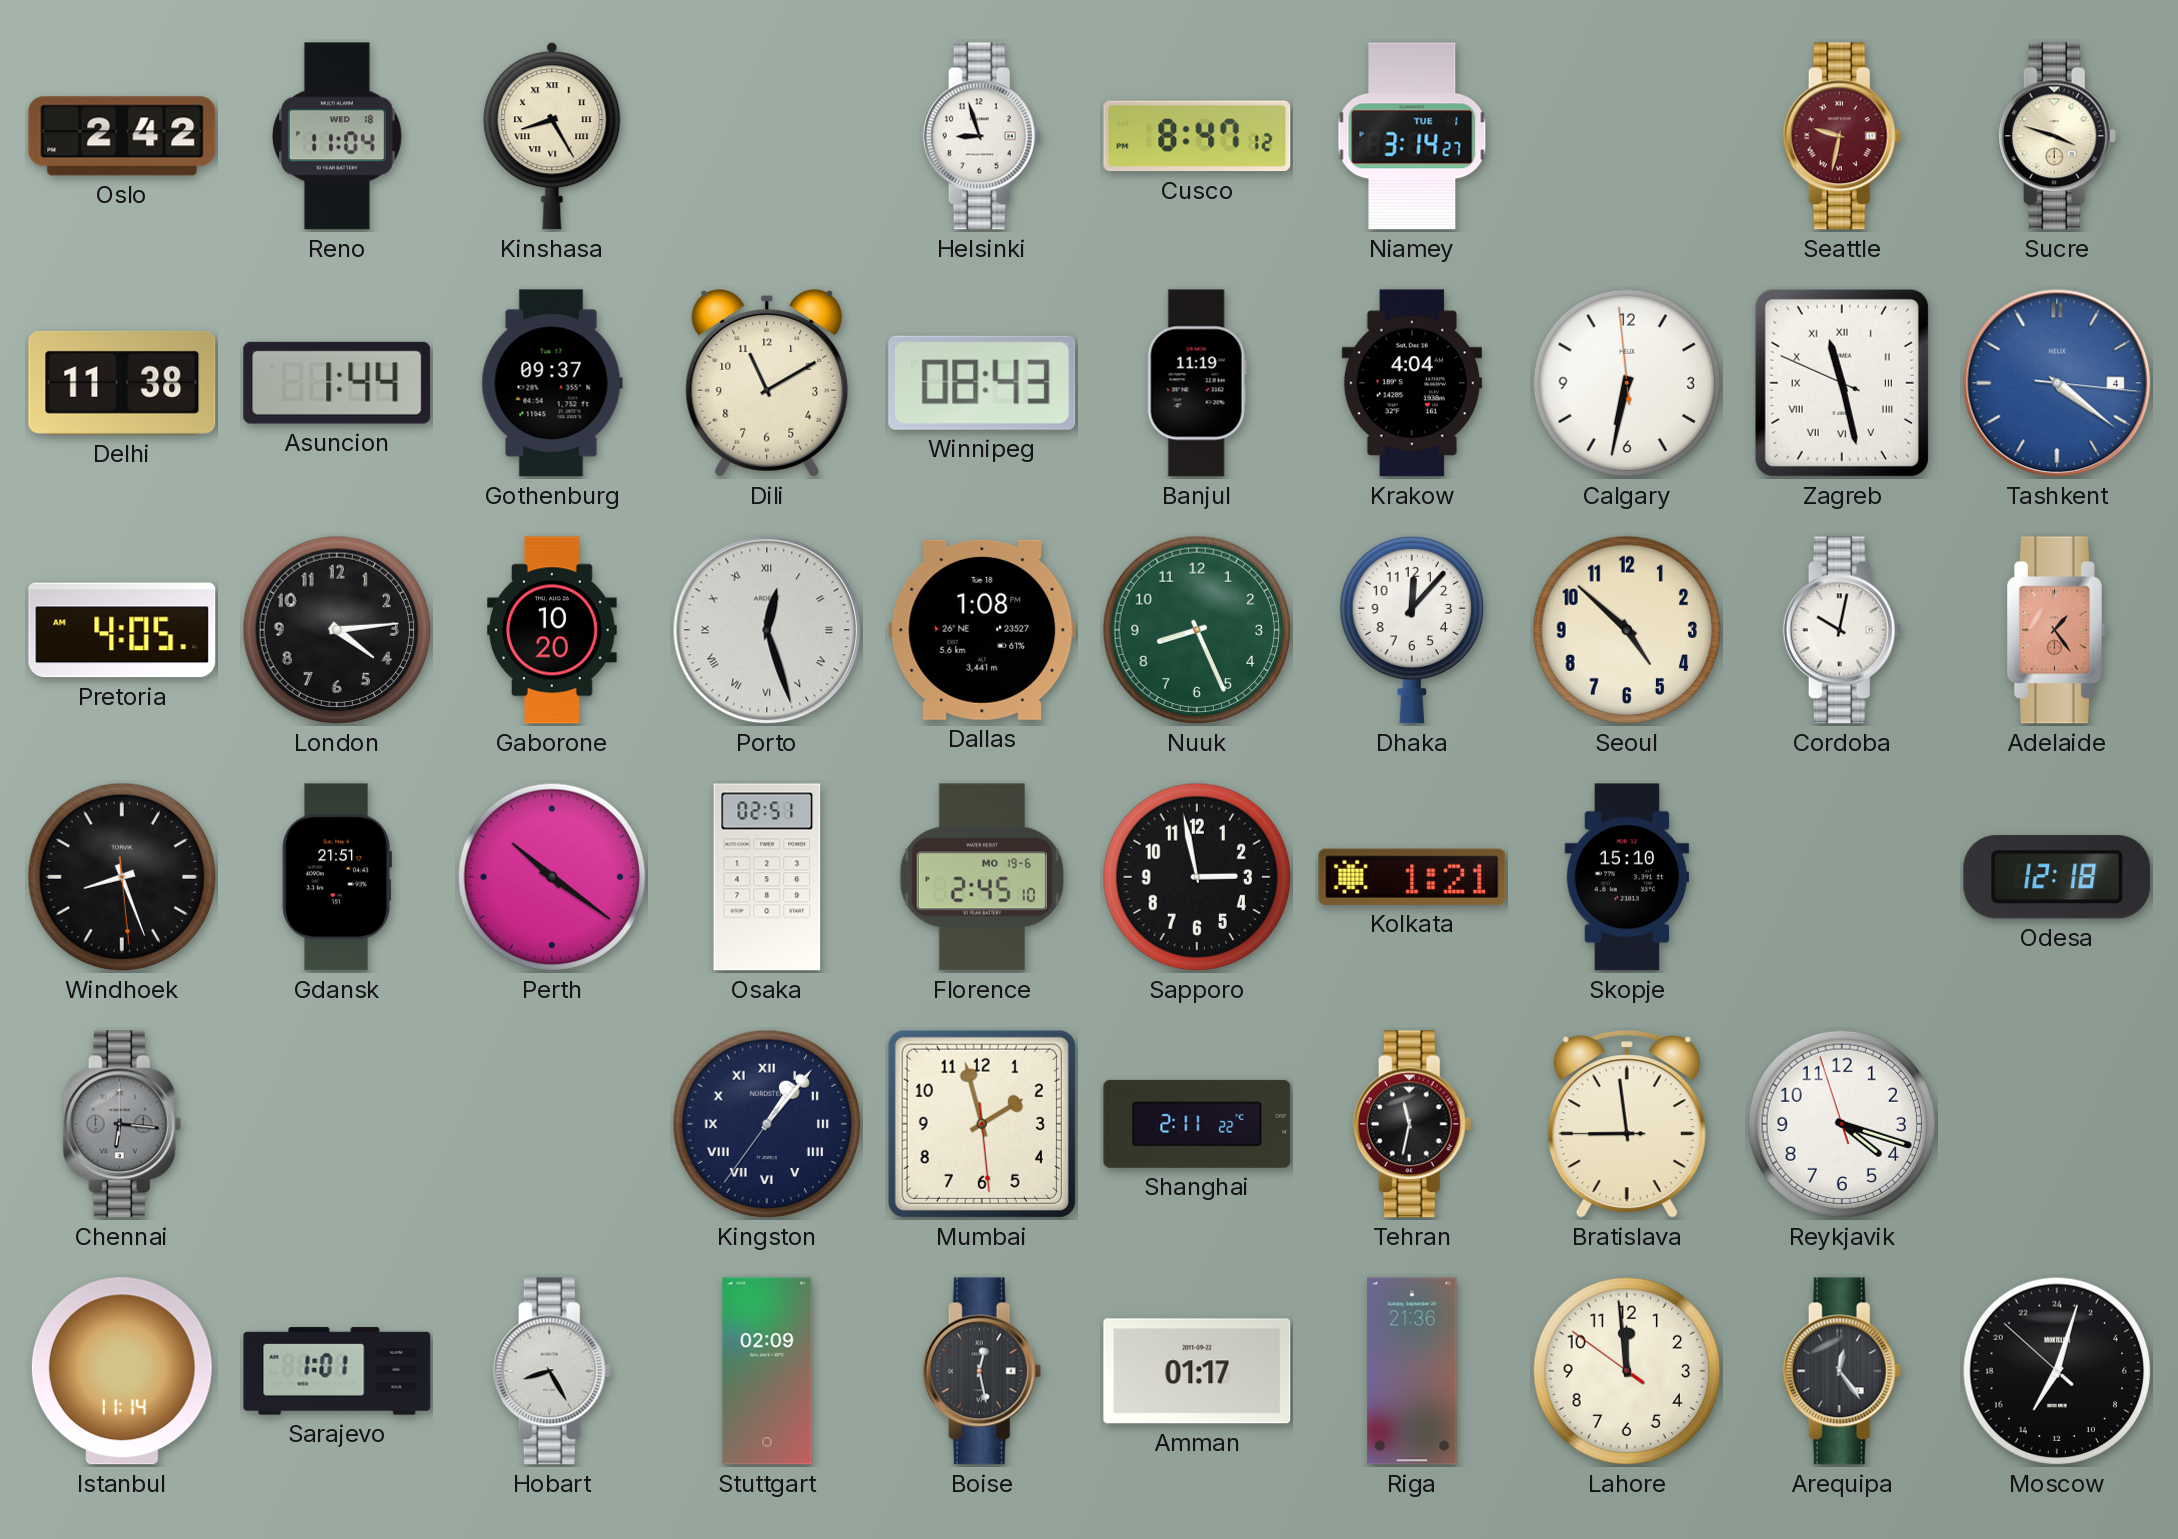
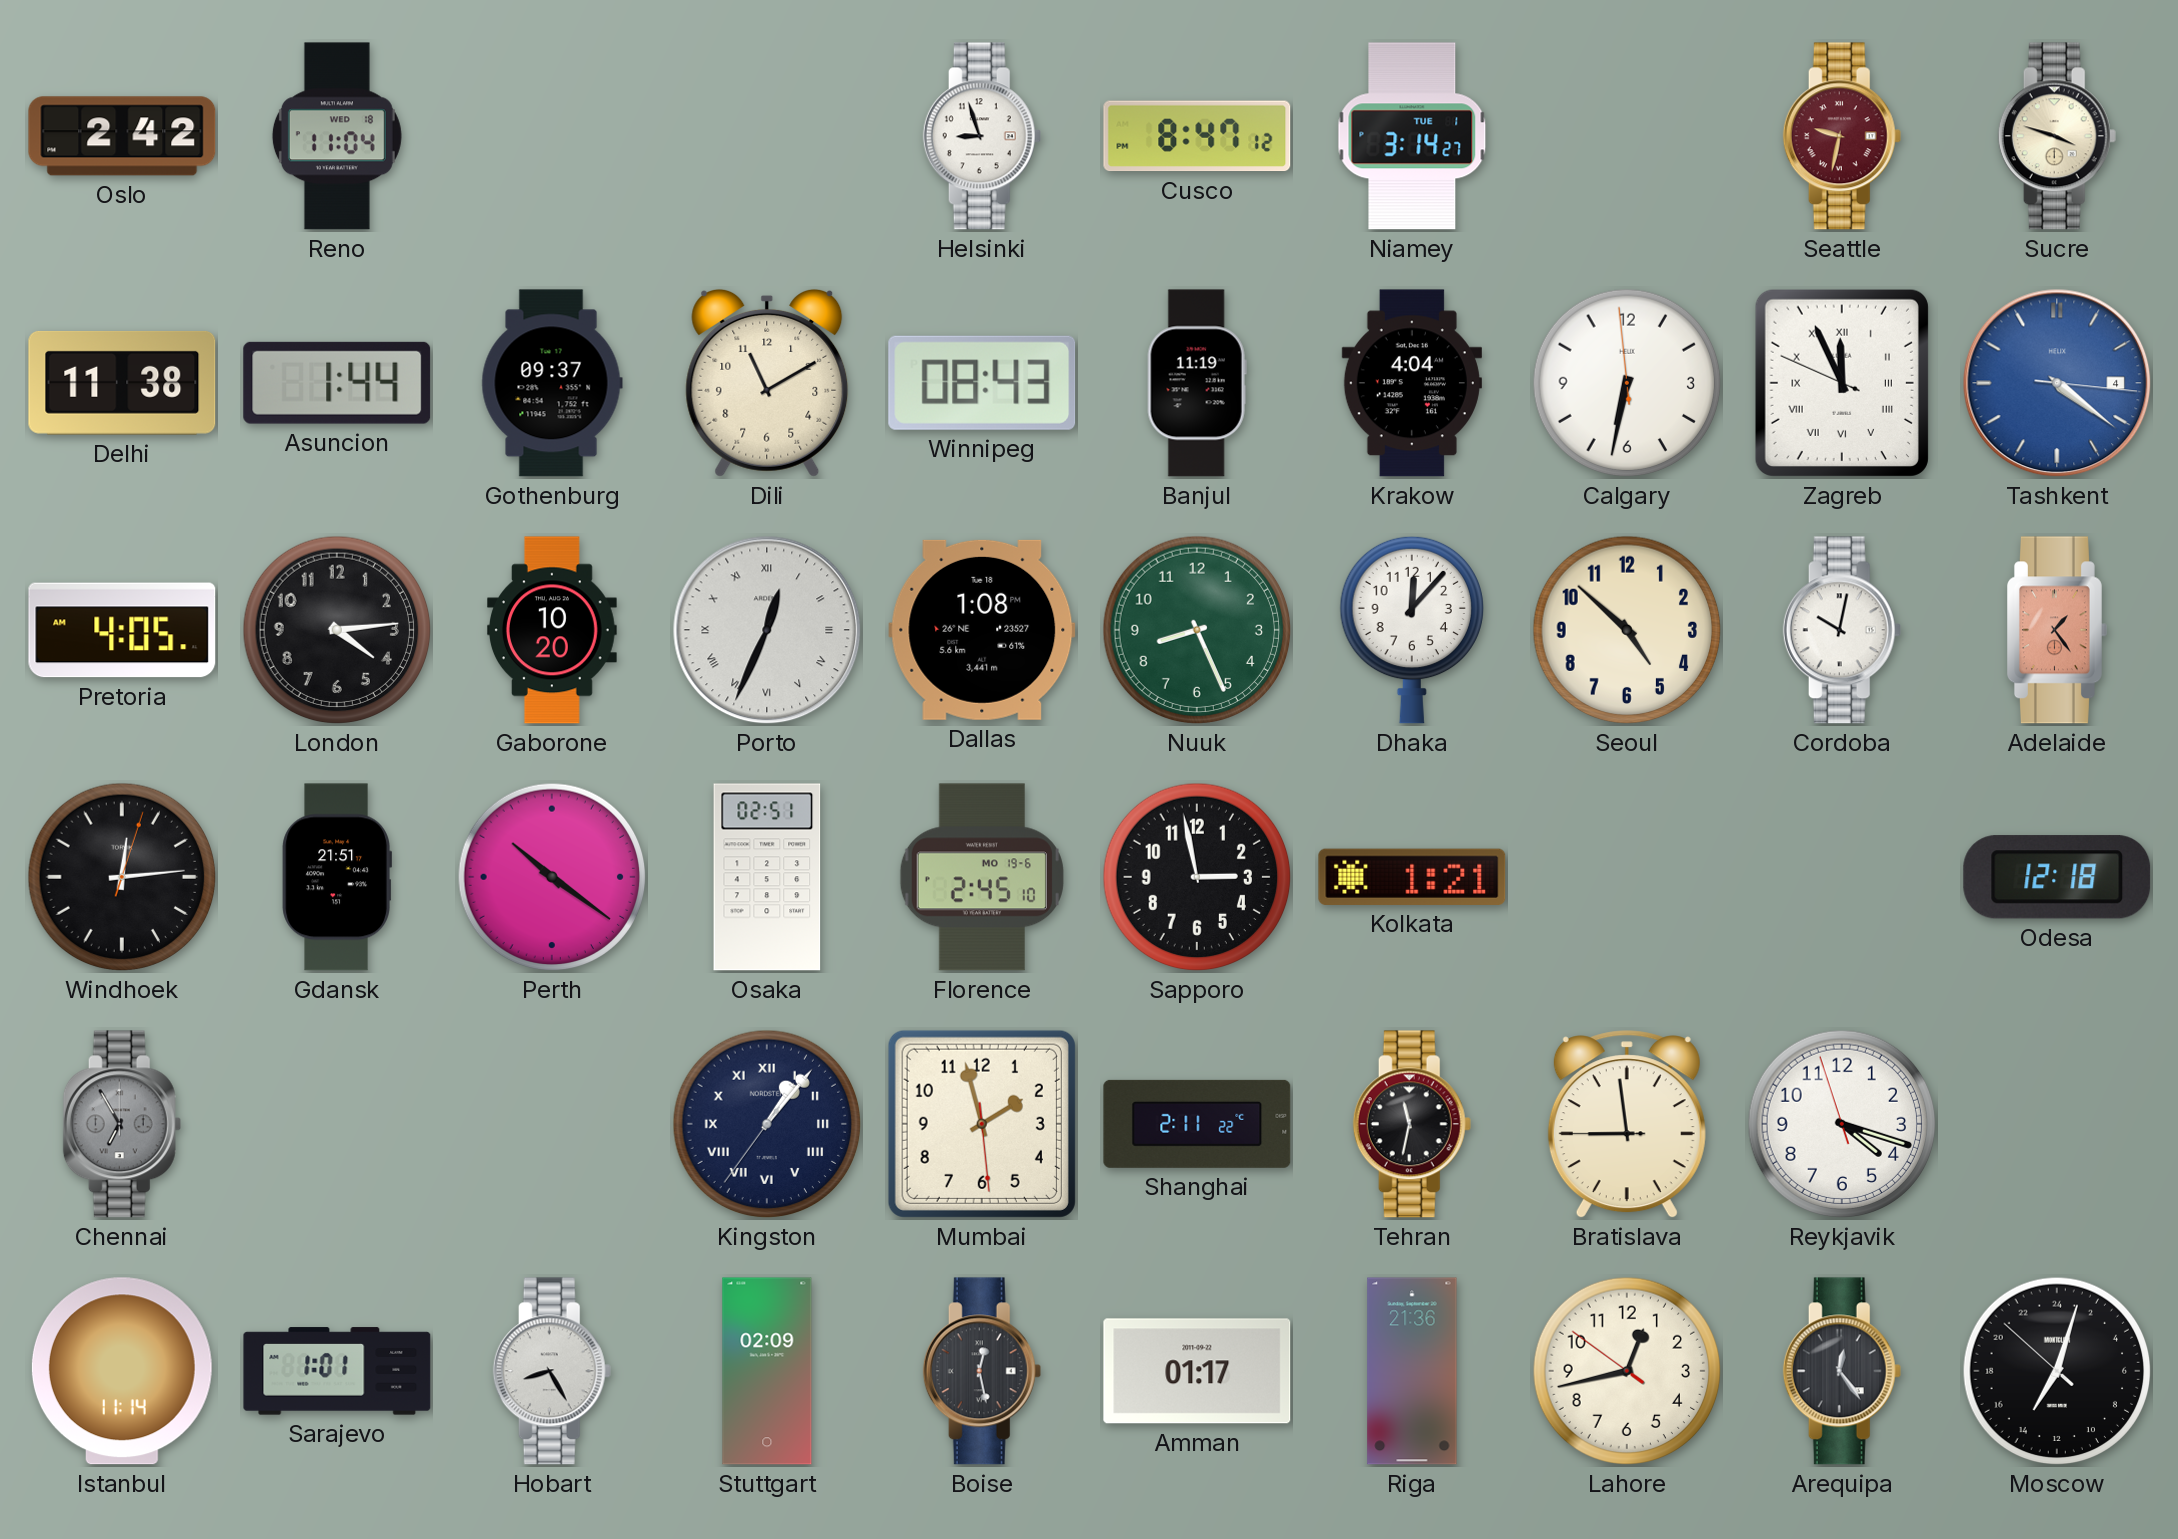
Kinshasa: 8:25 -> none
Zagreb: 11:27 -> 11:55
Porto: 12:27 -> 12:34
Windhoek: 8:26 -> 12:14
Skopje: 15:10 -> none
Chennai: 6:16 -> 6:55
Lahore: 11:58 -> 12:42
